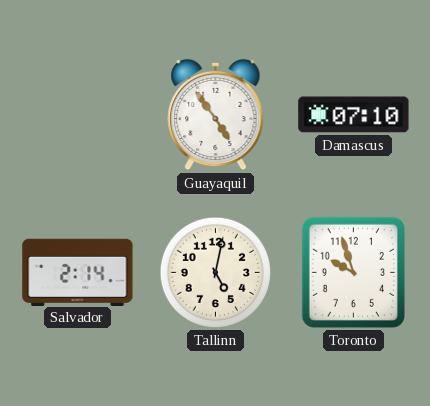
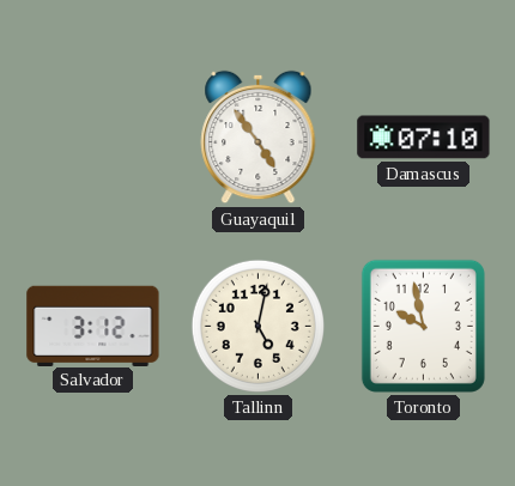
Salvador: 2:14 -> 3:12
Toronto: 9:57 -> 9:58
